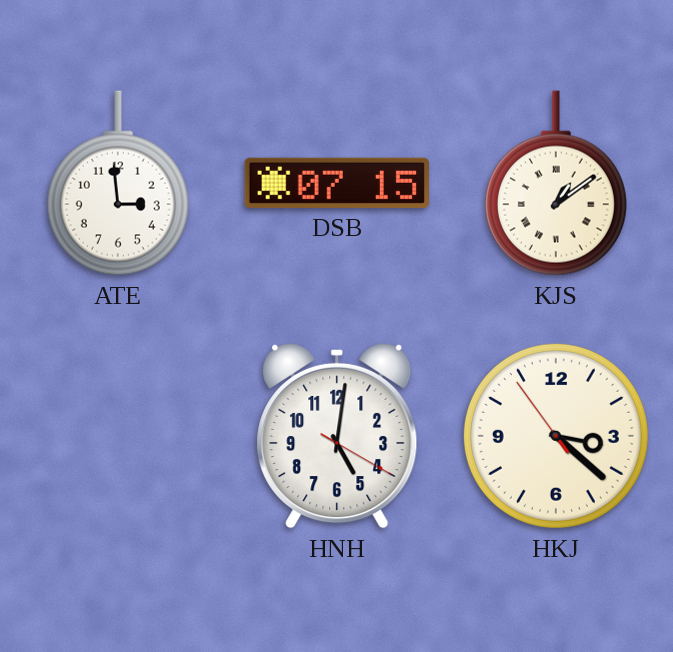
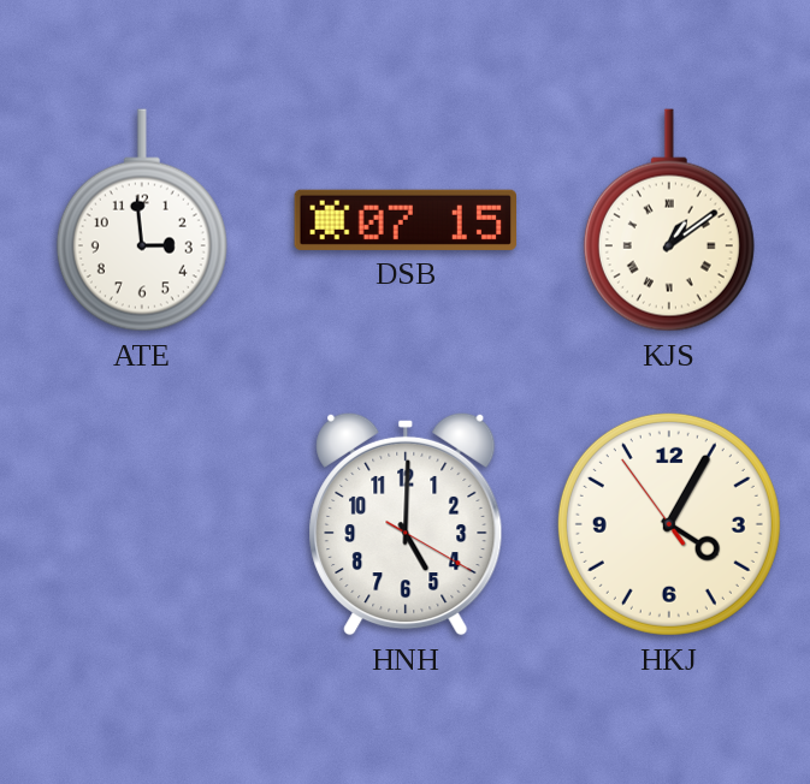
HNH: 5:01 -> 5:00
HKJ: 3:21 -> 4:04
